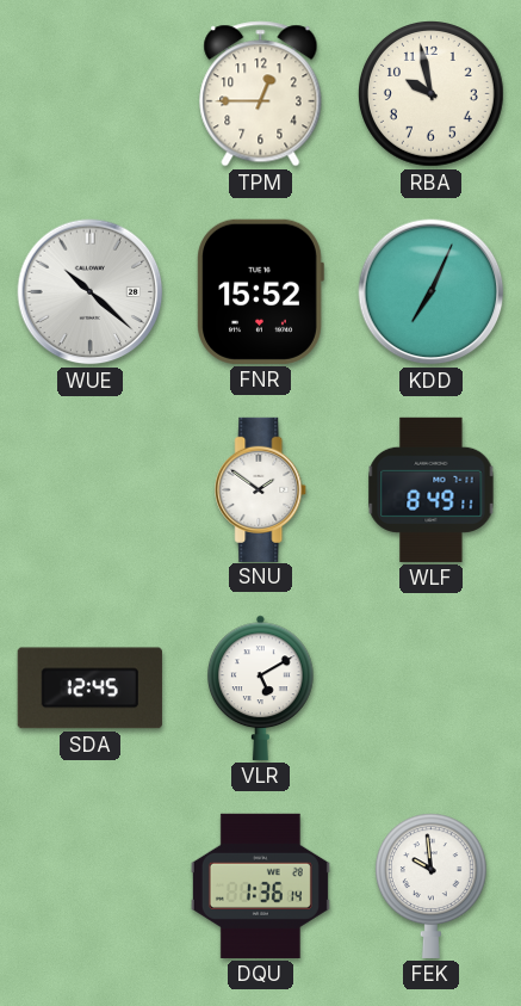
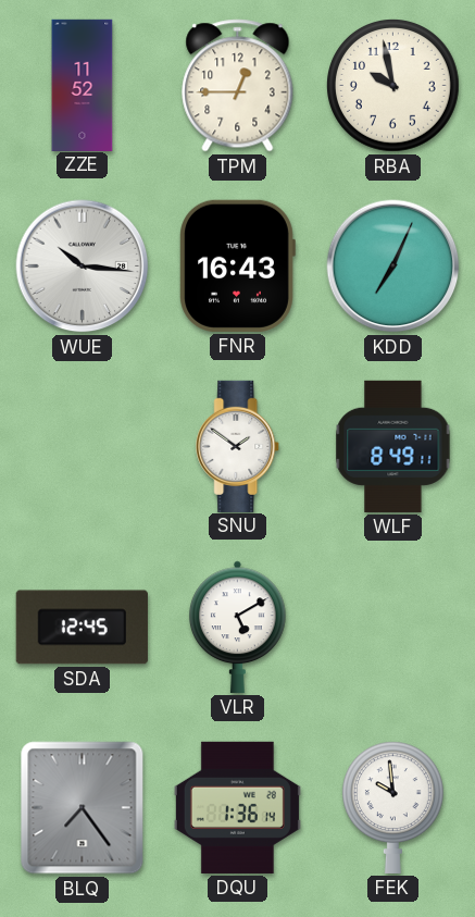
ZZE: none -> 11:52
WUE: 10:22 -> 10:16
FNR: 15:52 -> 16:43
BLQ: none -> 7:24
